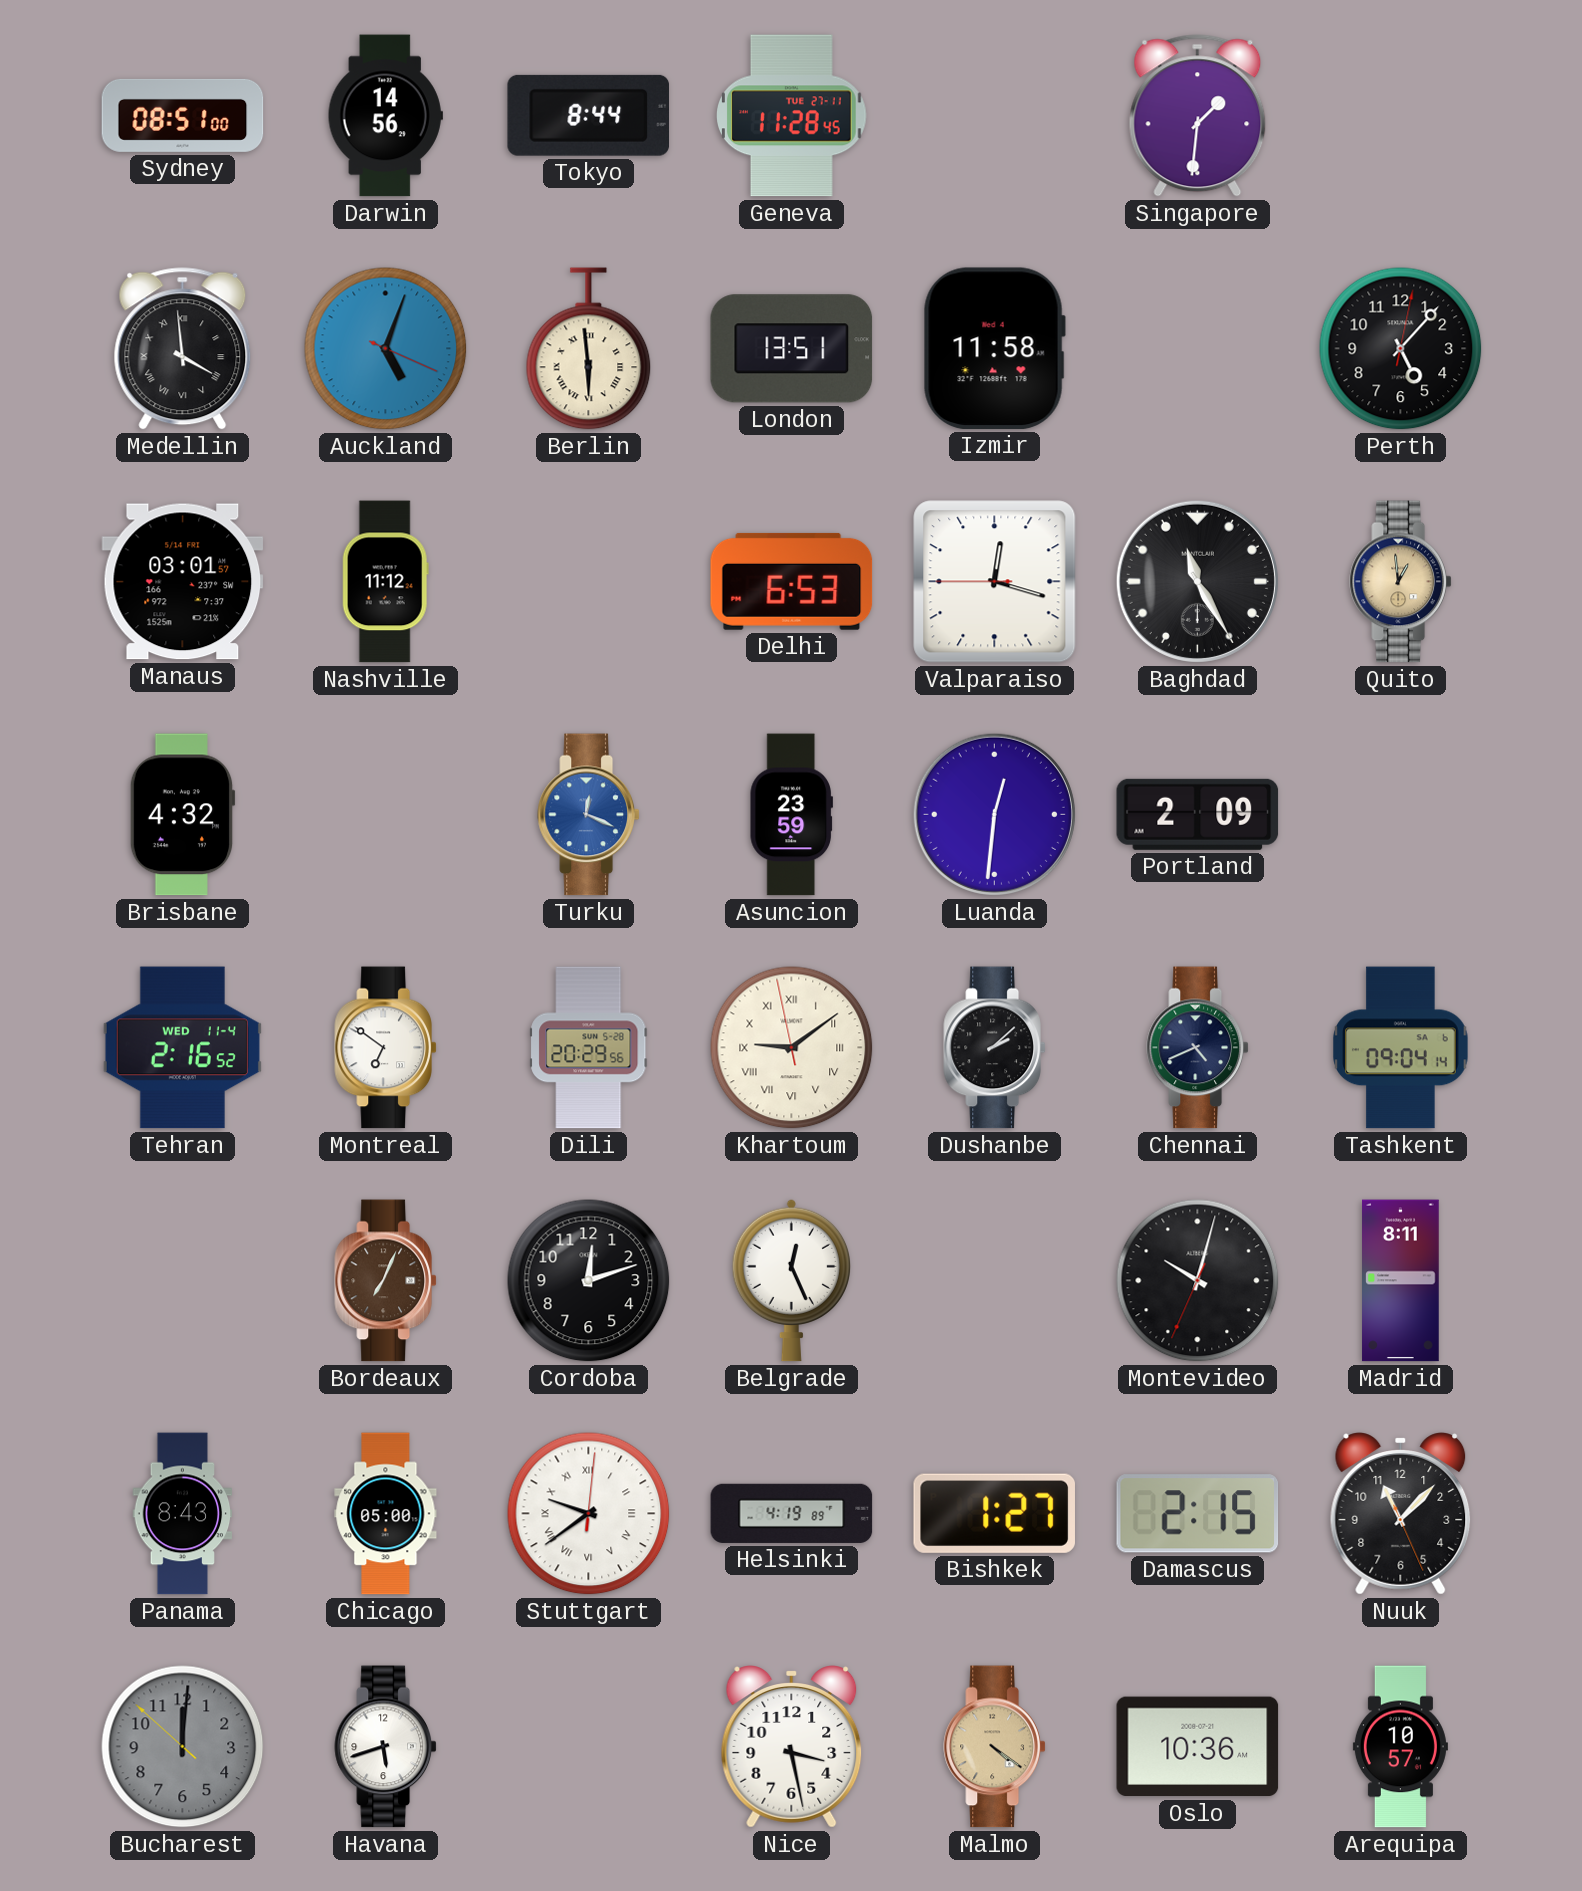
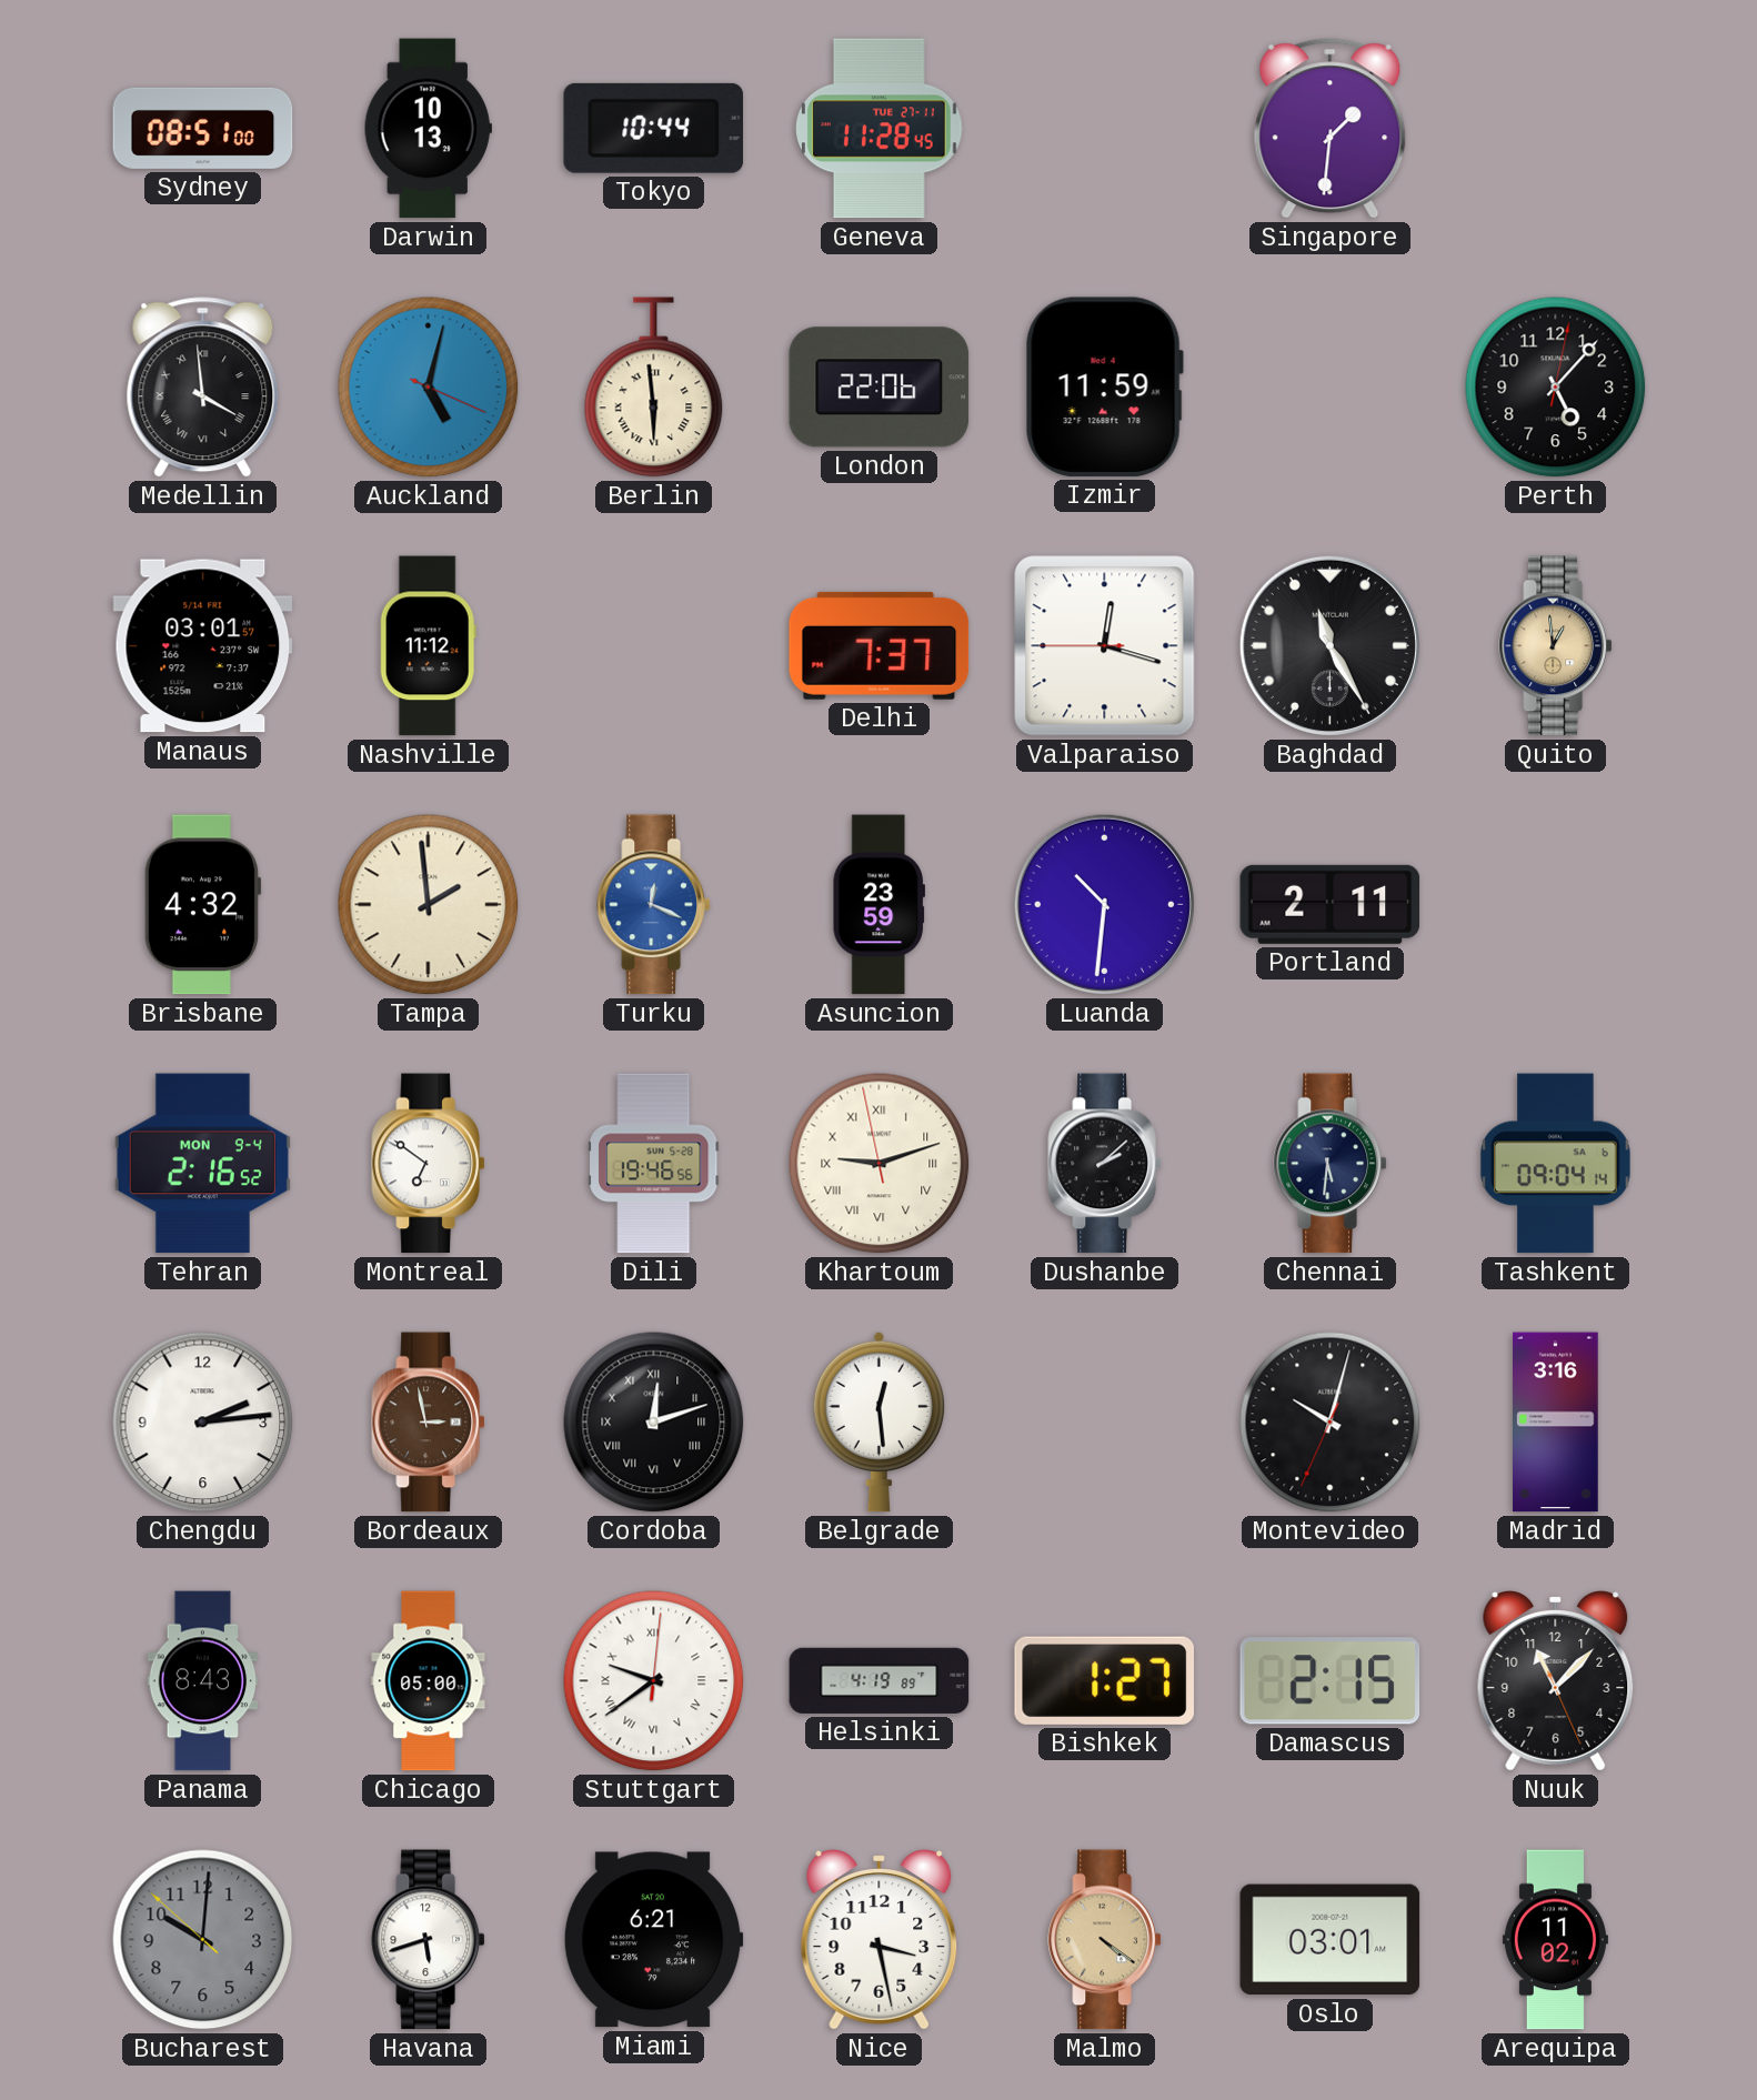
Darwin: 14:56 -> 10:13
Tokyo: 8:44 -> 10:44
Auckland: 5:03 -> 5:02
London: 13:51 -> 22:06
Izmir: 11:58 -> 11:59
Delhi: 6:53 -> 7:37
Tampa: none -> 1:59
Luanda: 12:31 -> 10:31
Portland: 2:09 -> 2:11
Tehran date: WED 11-4 -> MON 9-4
Dili: 20:29 -> 19:46
Khartoum: 9:08 -> 9:11
Chennai: 4:41 -> 5:31
Chengdu: none -> 2:14
Bordeaux: 7:04 -> 2:58
Cordoba numerals: Arabic -> Roman
Belgrade: 12:26 -> 12:29
Madrid: 8:11 -> 3:16
Bucharest: 12:00 -> 10:00
Miami: none -> 6:21
Oslo: 10:36 -> 03:01
Arequipa: 10:57 -> 11:02
